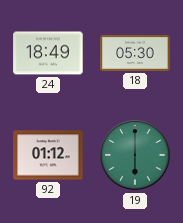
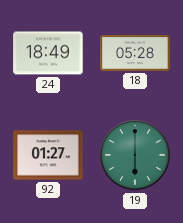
18: 05:30 -> 05:28
92: 01:12 -> 01:27
